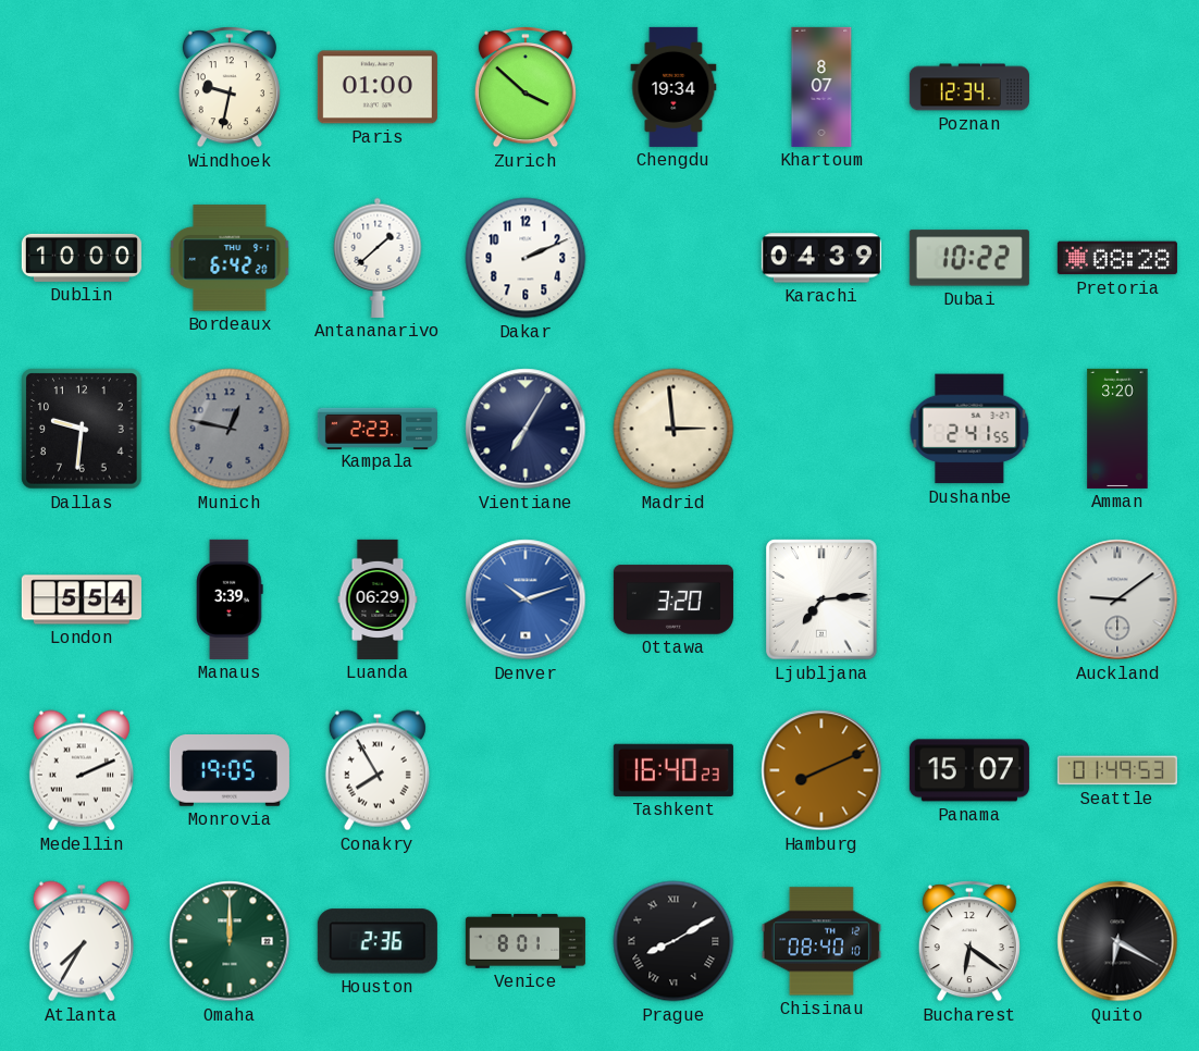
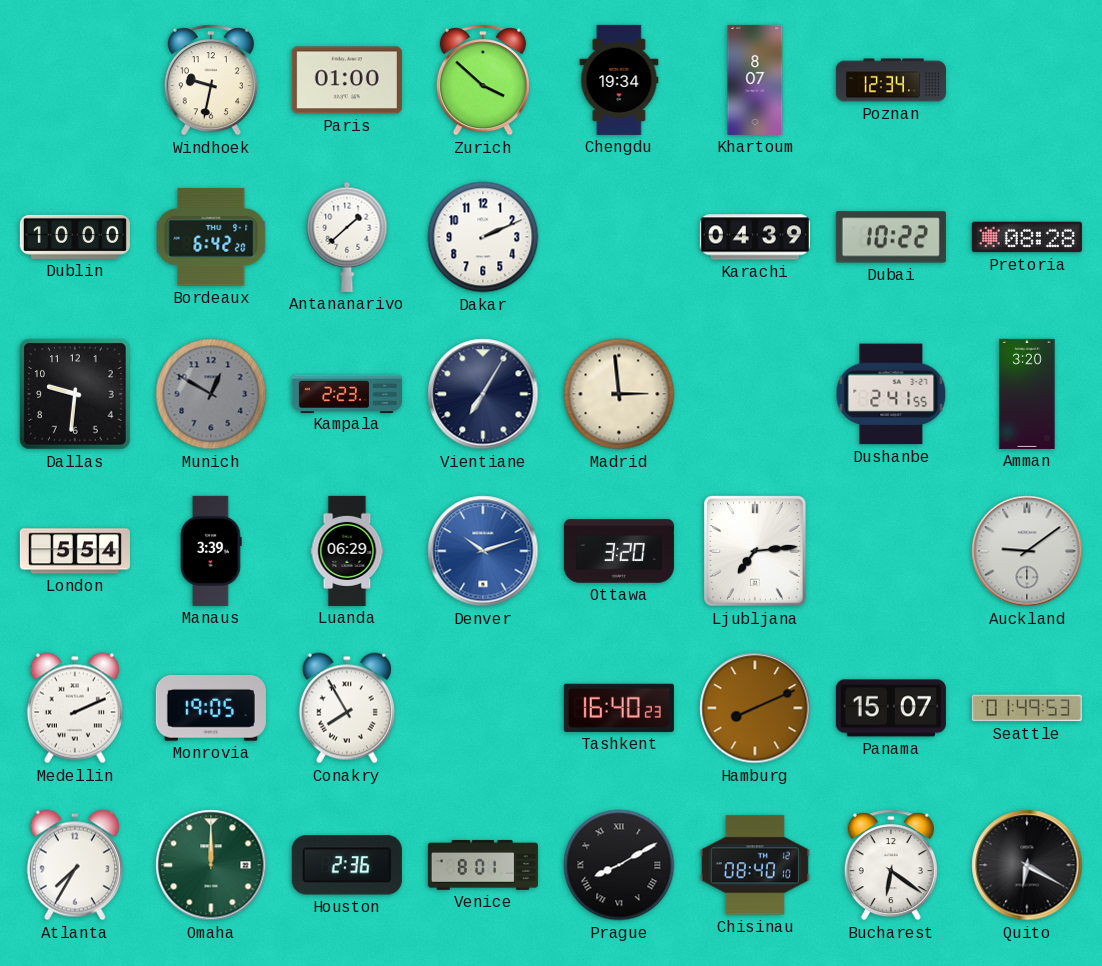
Munich: 12:47 -> 12:50
